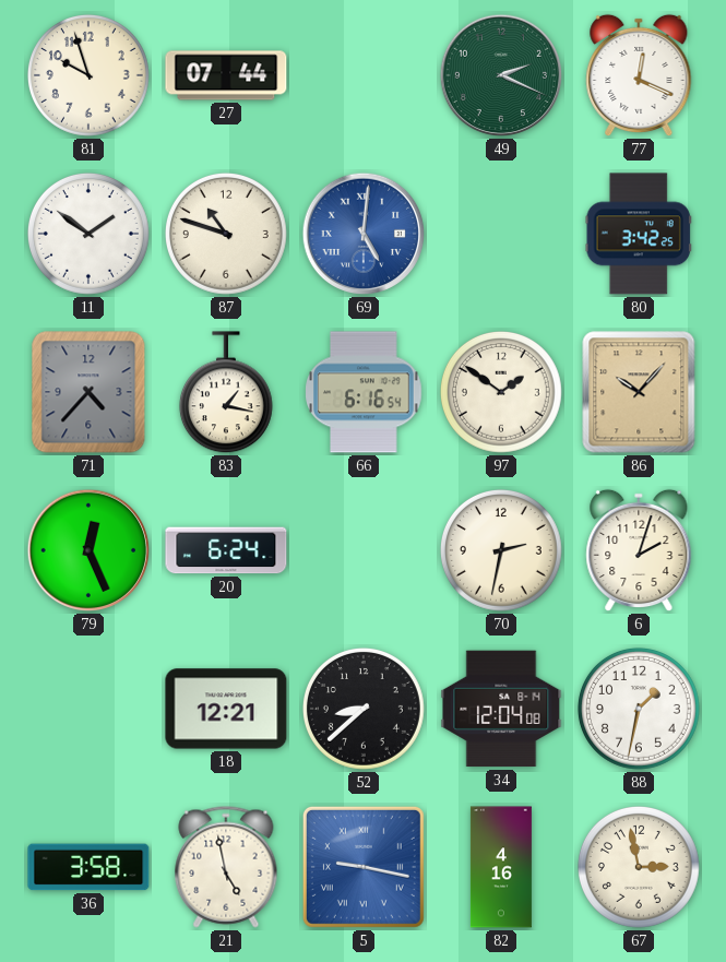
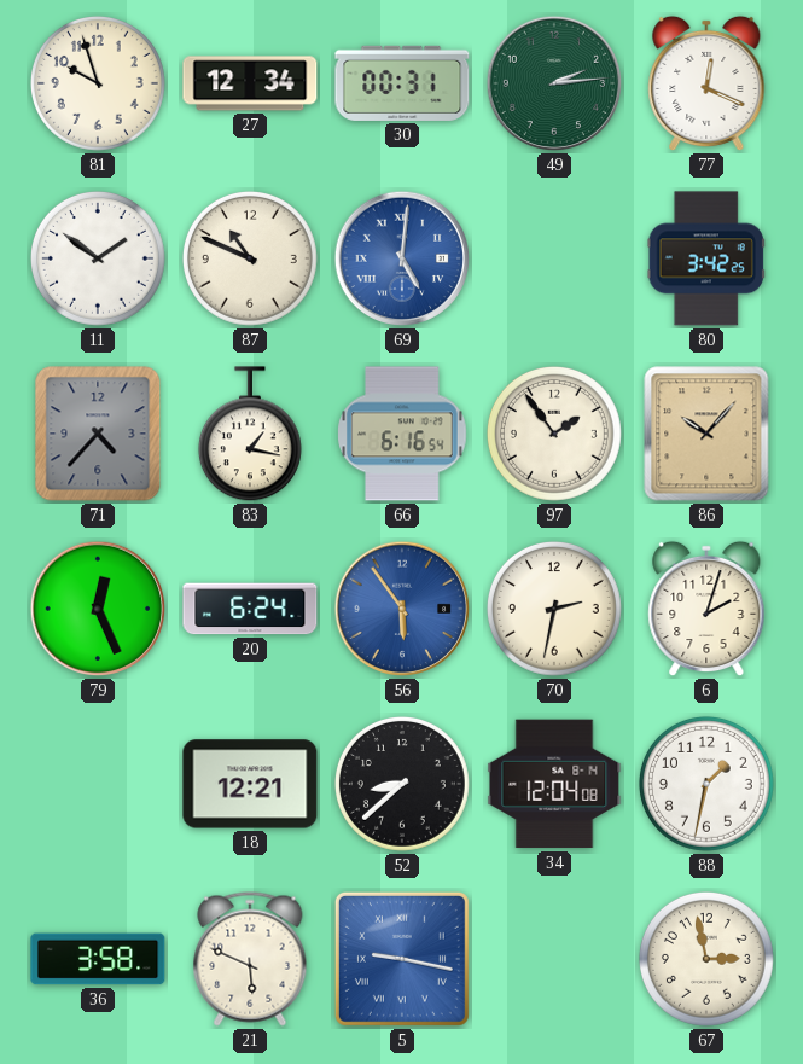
27: 07:44 -> 12:34
30: none -> 00:31
49: 2:19 -> 2:14
87: 10:48 -> 10:49
97: 1:51 -> 1:54
56: none -> 5:54
21: 4:58 -> 5:49
82: 4:16 -> none
